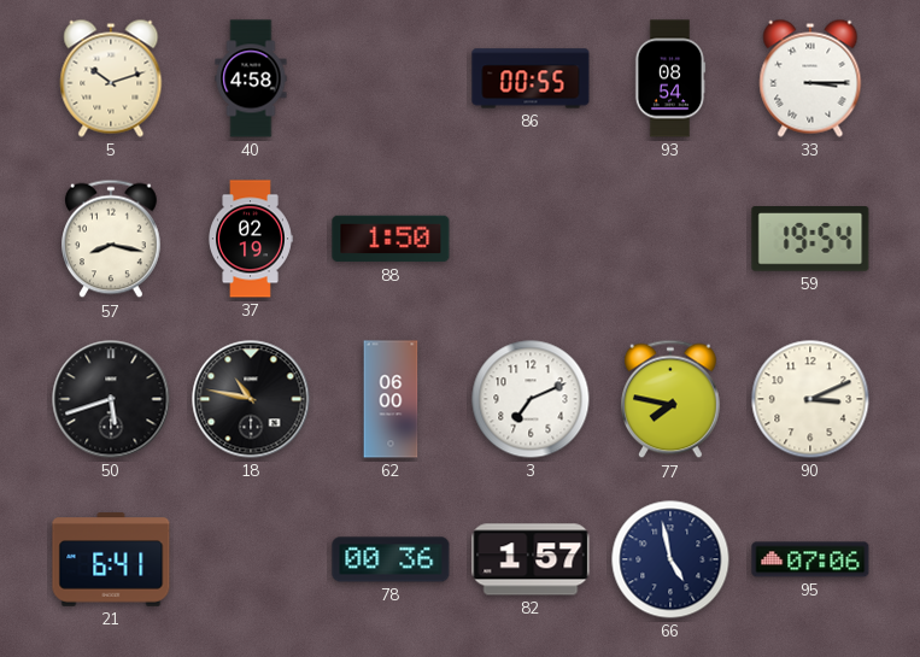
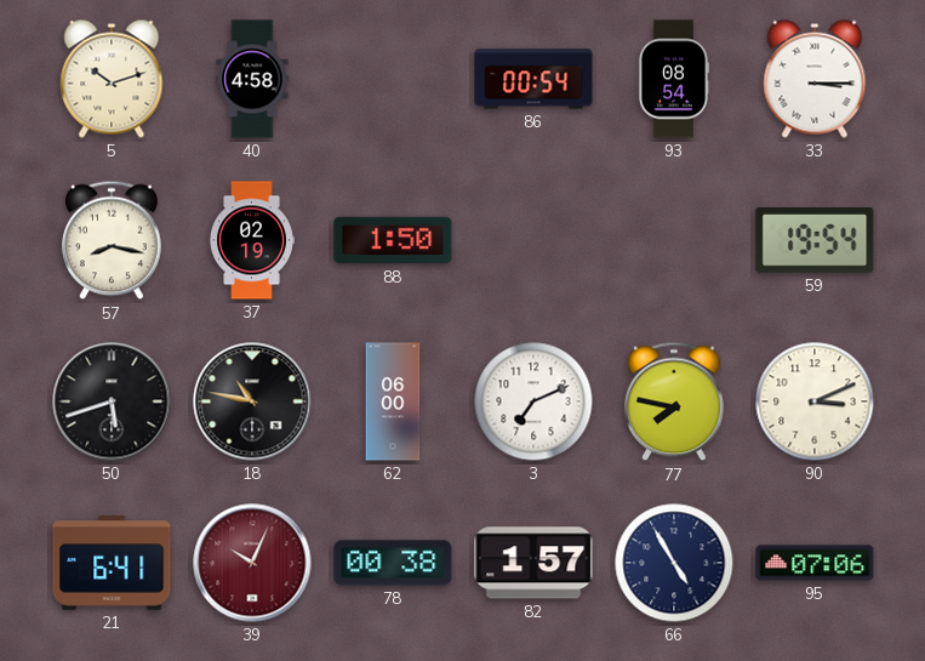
86: 00:55 -> 00:54
39: none -> 10:04
78: 00:36 -> 00:38
66: 4:58 -> 4:55
